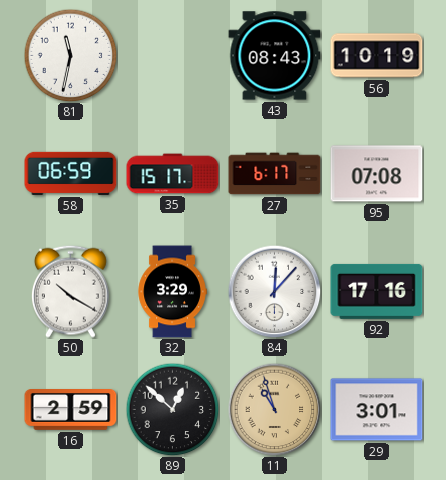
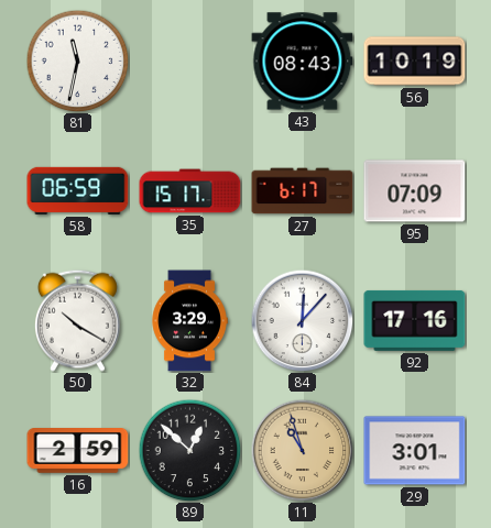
95: 07:08 -> 07:09
